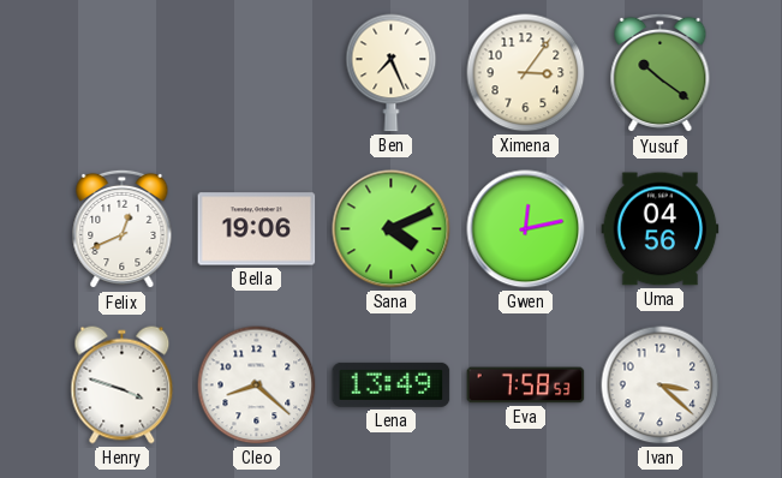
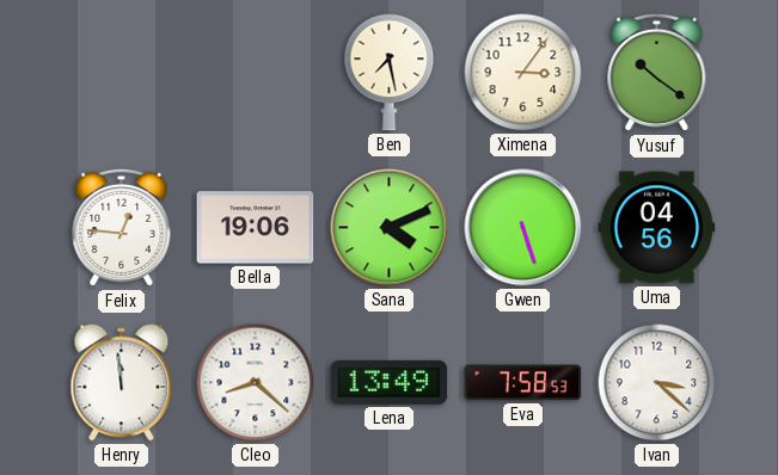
Ben: 7:26 -> 7:28
Felix: 12:41 -> 12:46
Gwen: 12:13 -> 5:27
Henry: 3:48 -> 11:59
